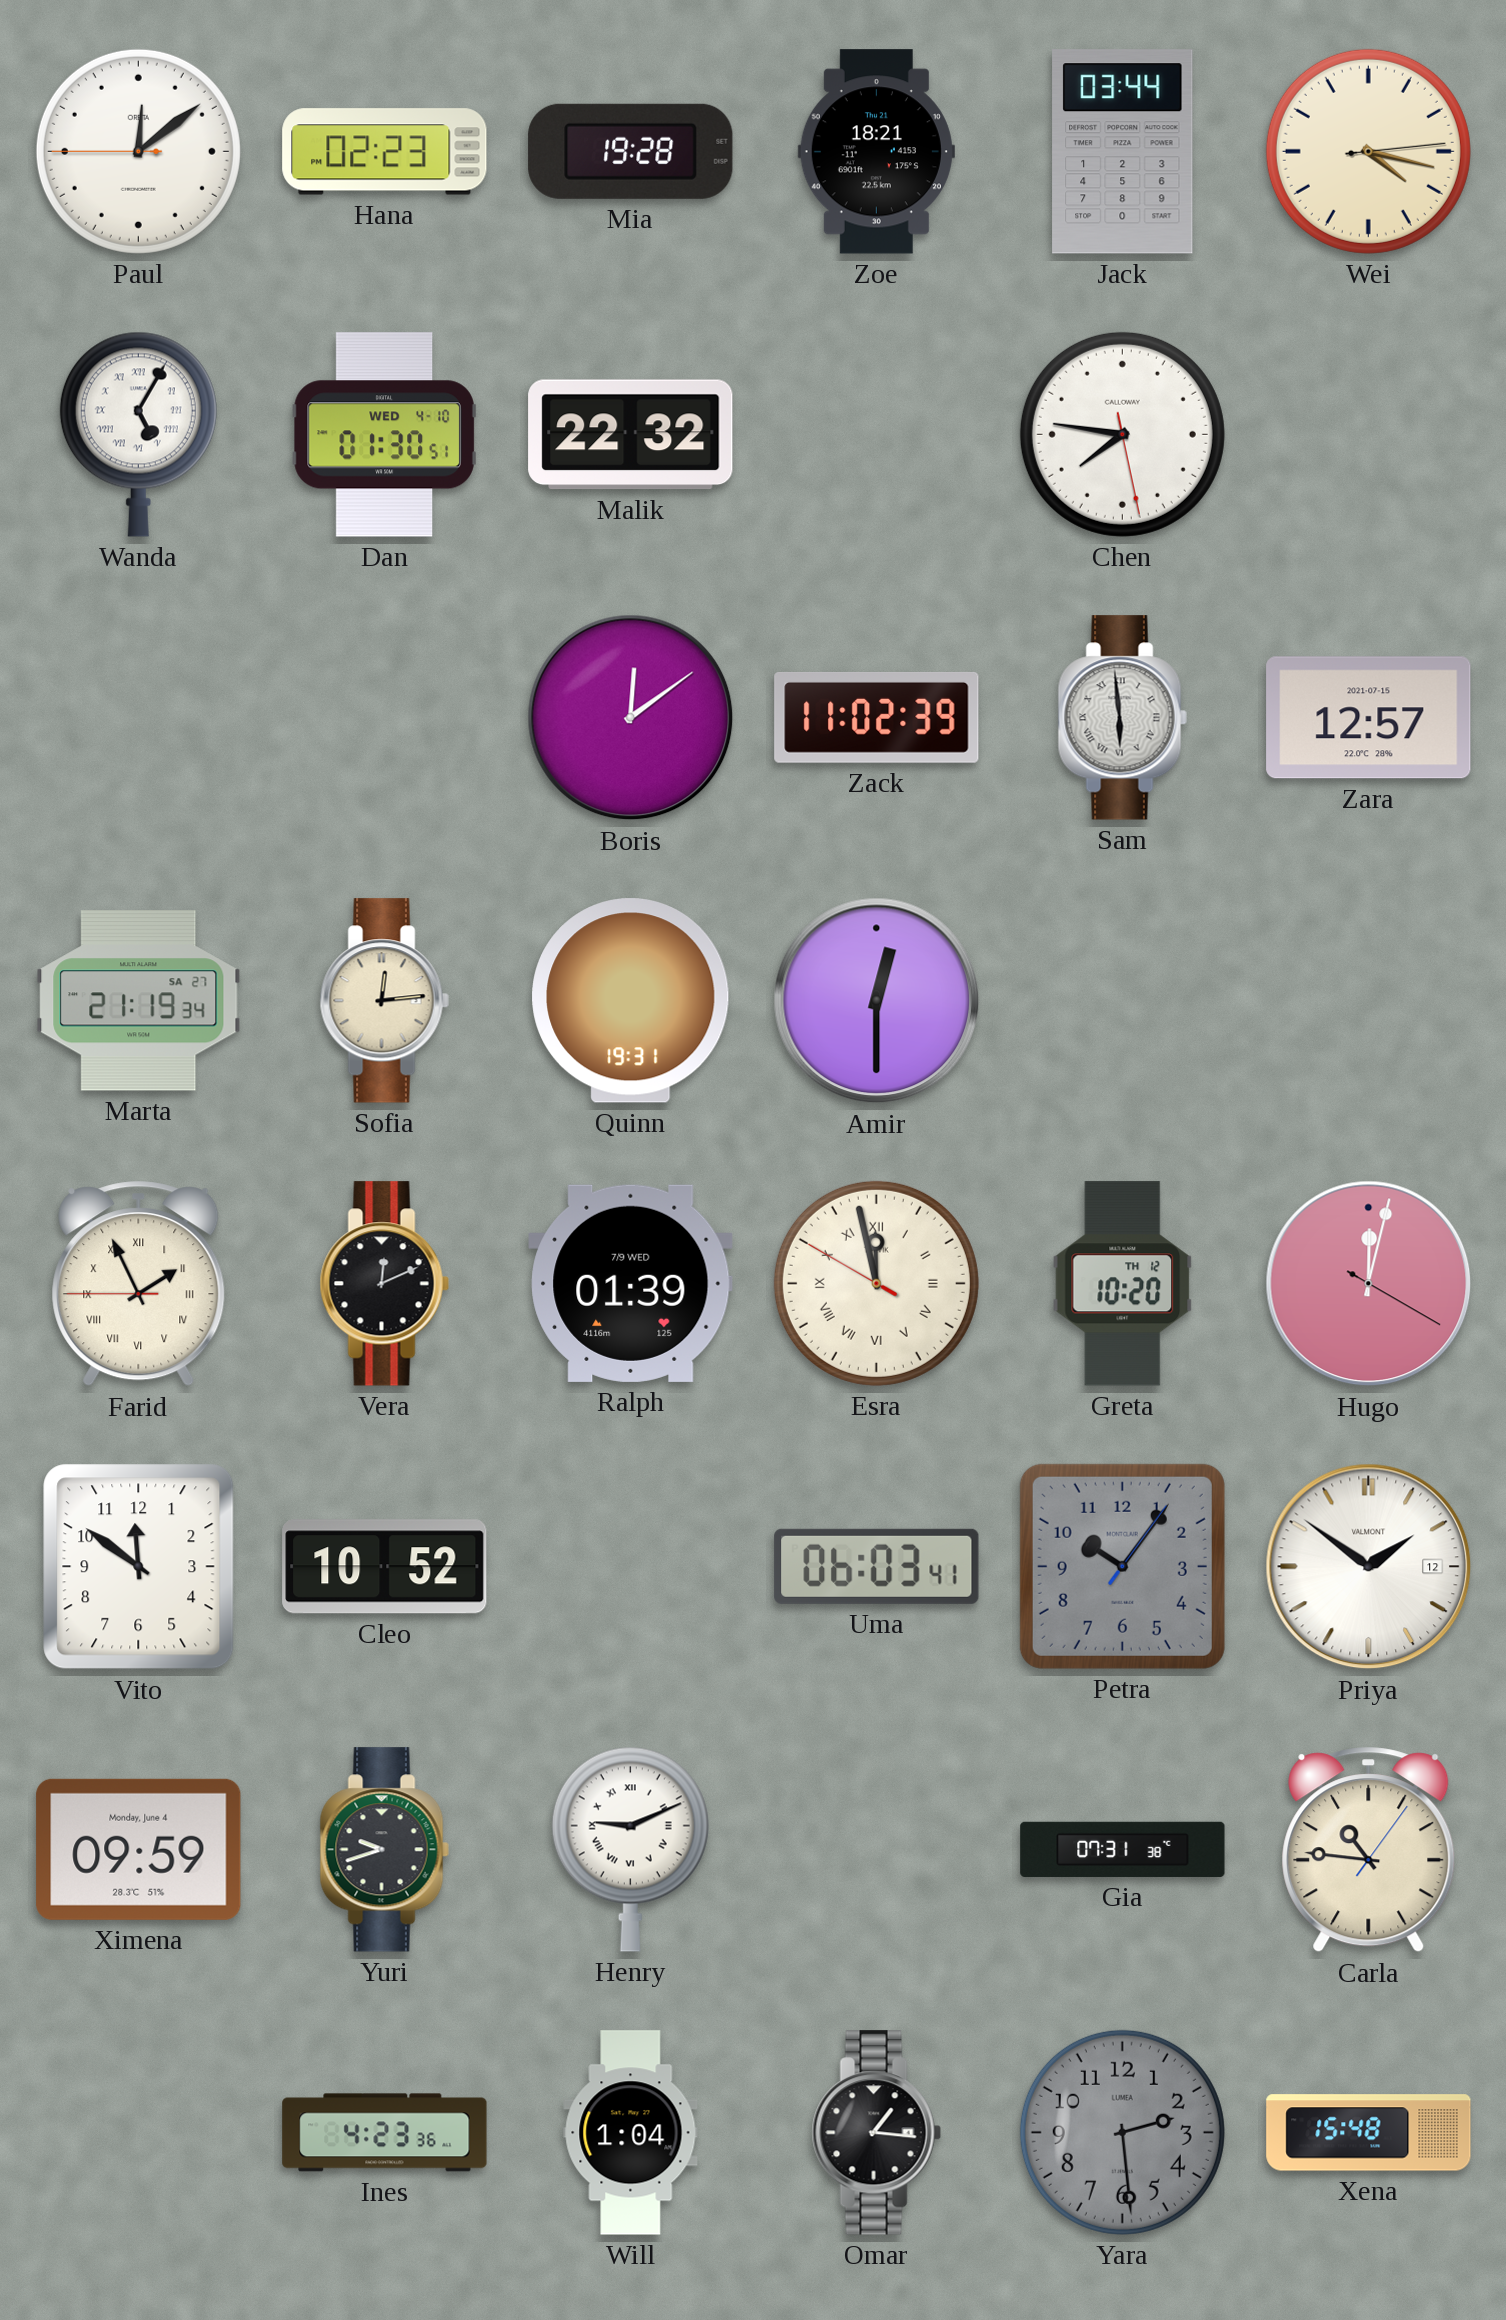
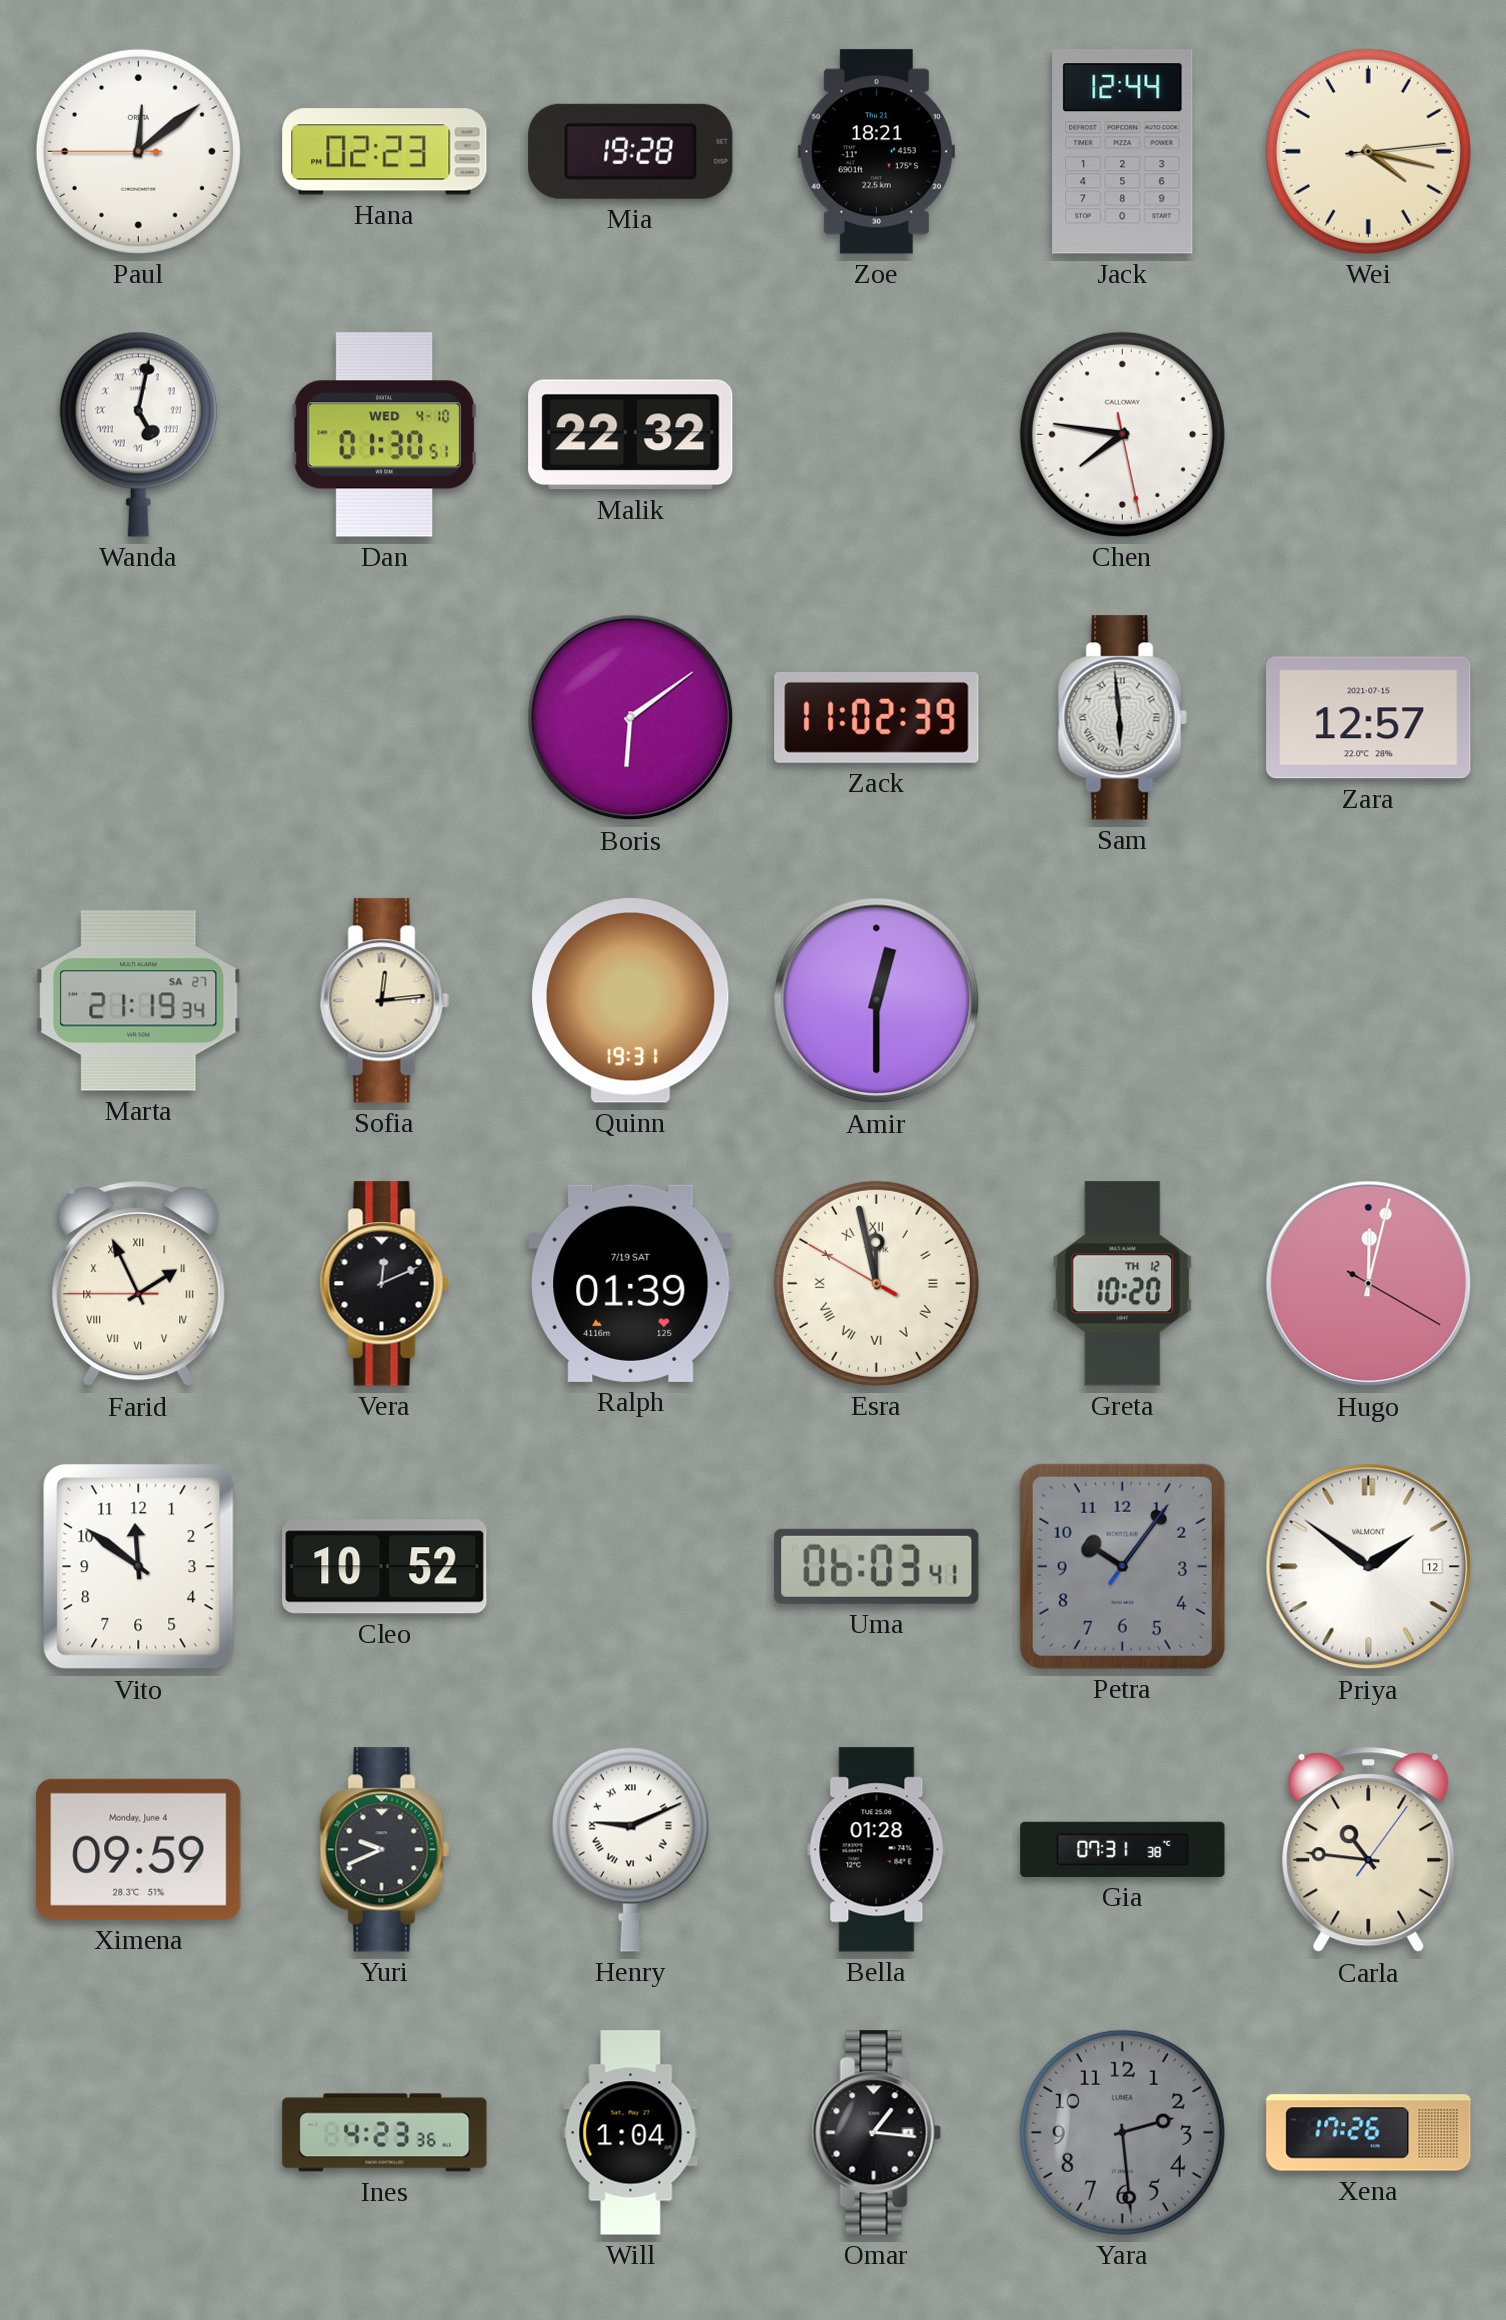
Jack: 03:44 -> 12:44
Wanda: 5:05 -> 5:02
Boris: 12:09 -> 6:09
Ralph date: 7/9 WED -> 7/19 SAT
Yuri: 9:42 -> 9:41
Bella: none -> 01:28
Xena: 15:48 -> 17:26
